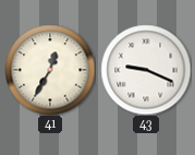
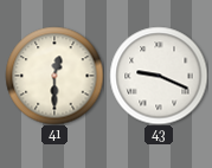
41: 12:35 -> 12:30
